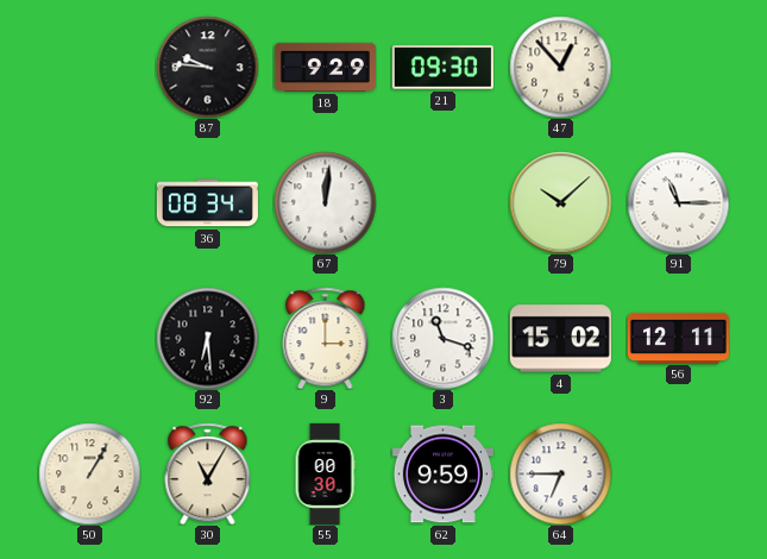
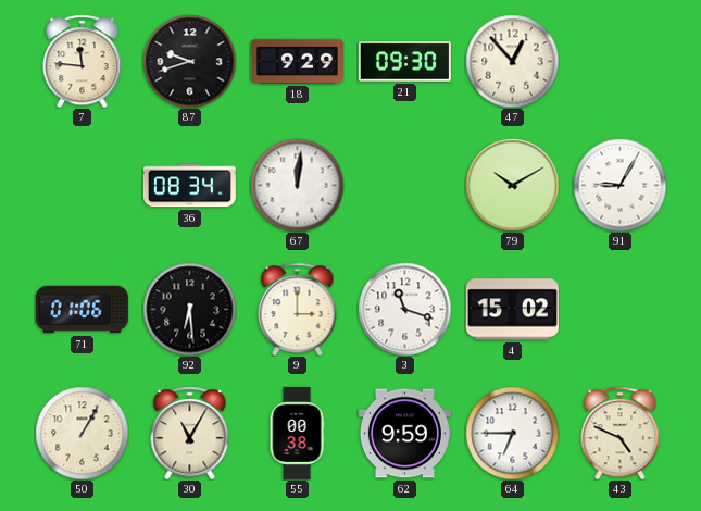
7: none -> 11:46
87: 9:46 -> 9:42
79: 10:08 -> 10:10
91: 11:15 -> 9:05
71: none -> 01:06
56: 12:11 -> none
55: 00:30 -> 00:38
43: none -> 4:49
